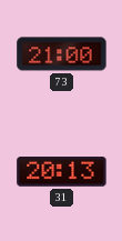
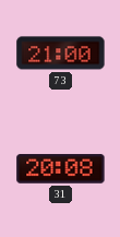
31: 20:13 -> 20:08
